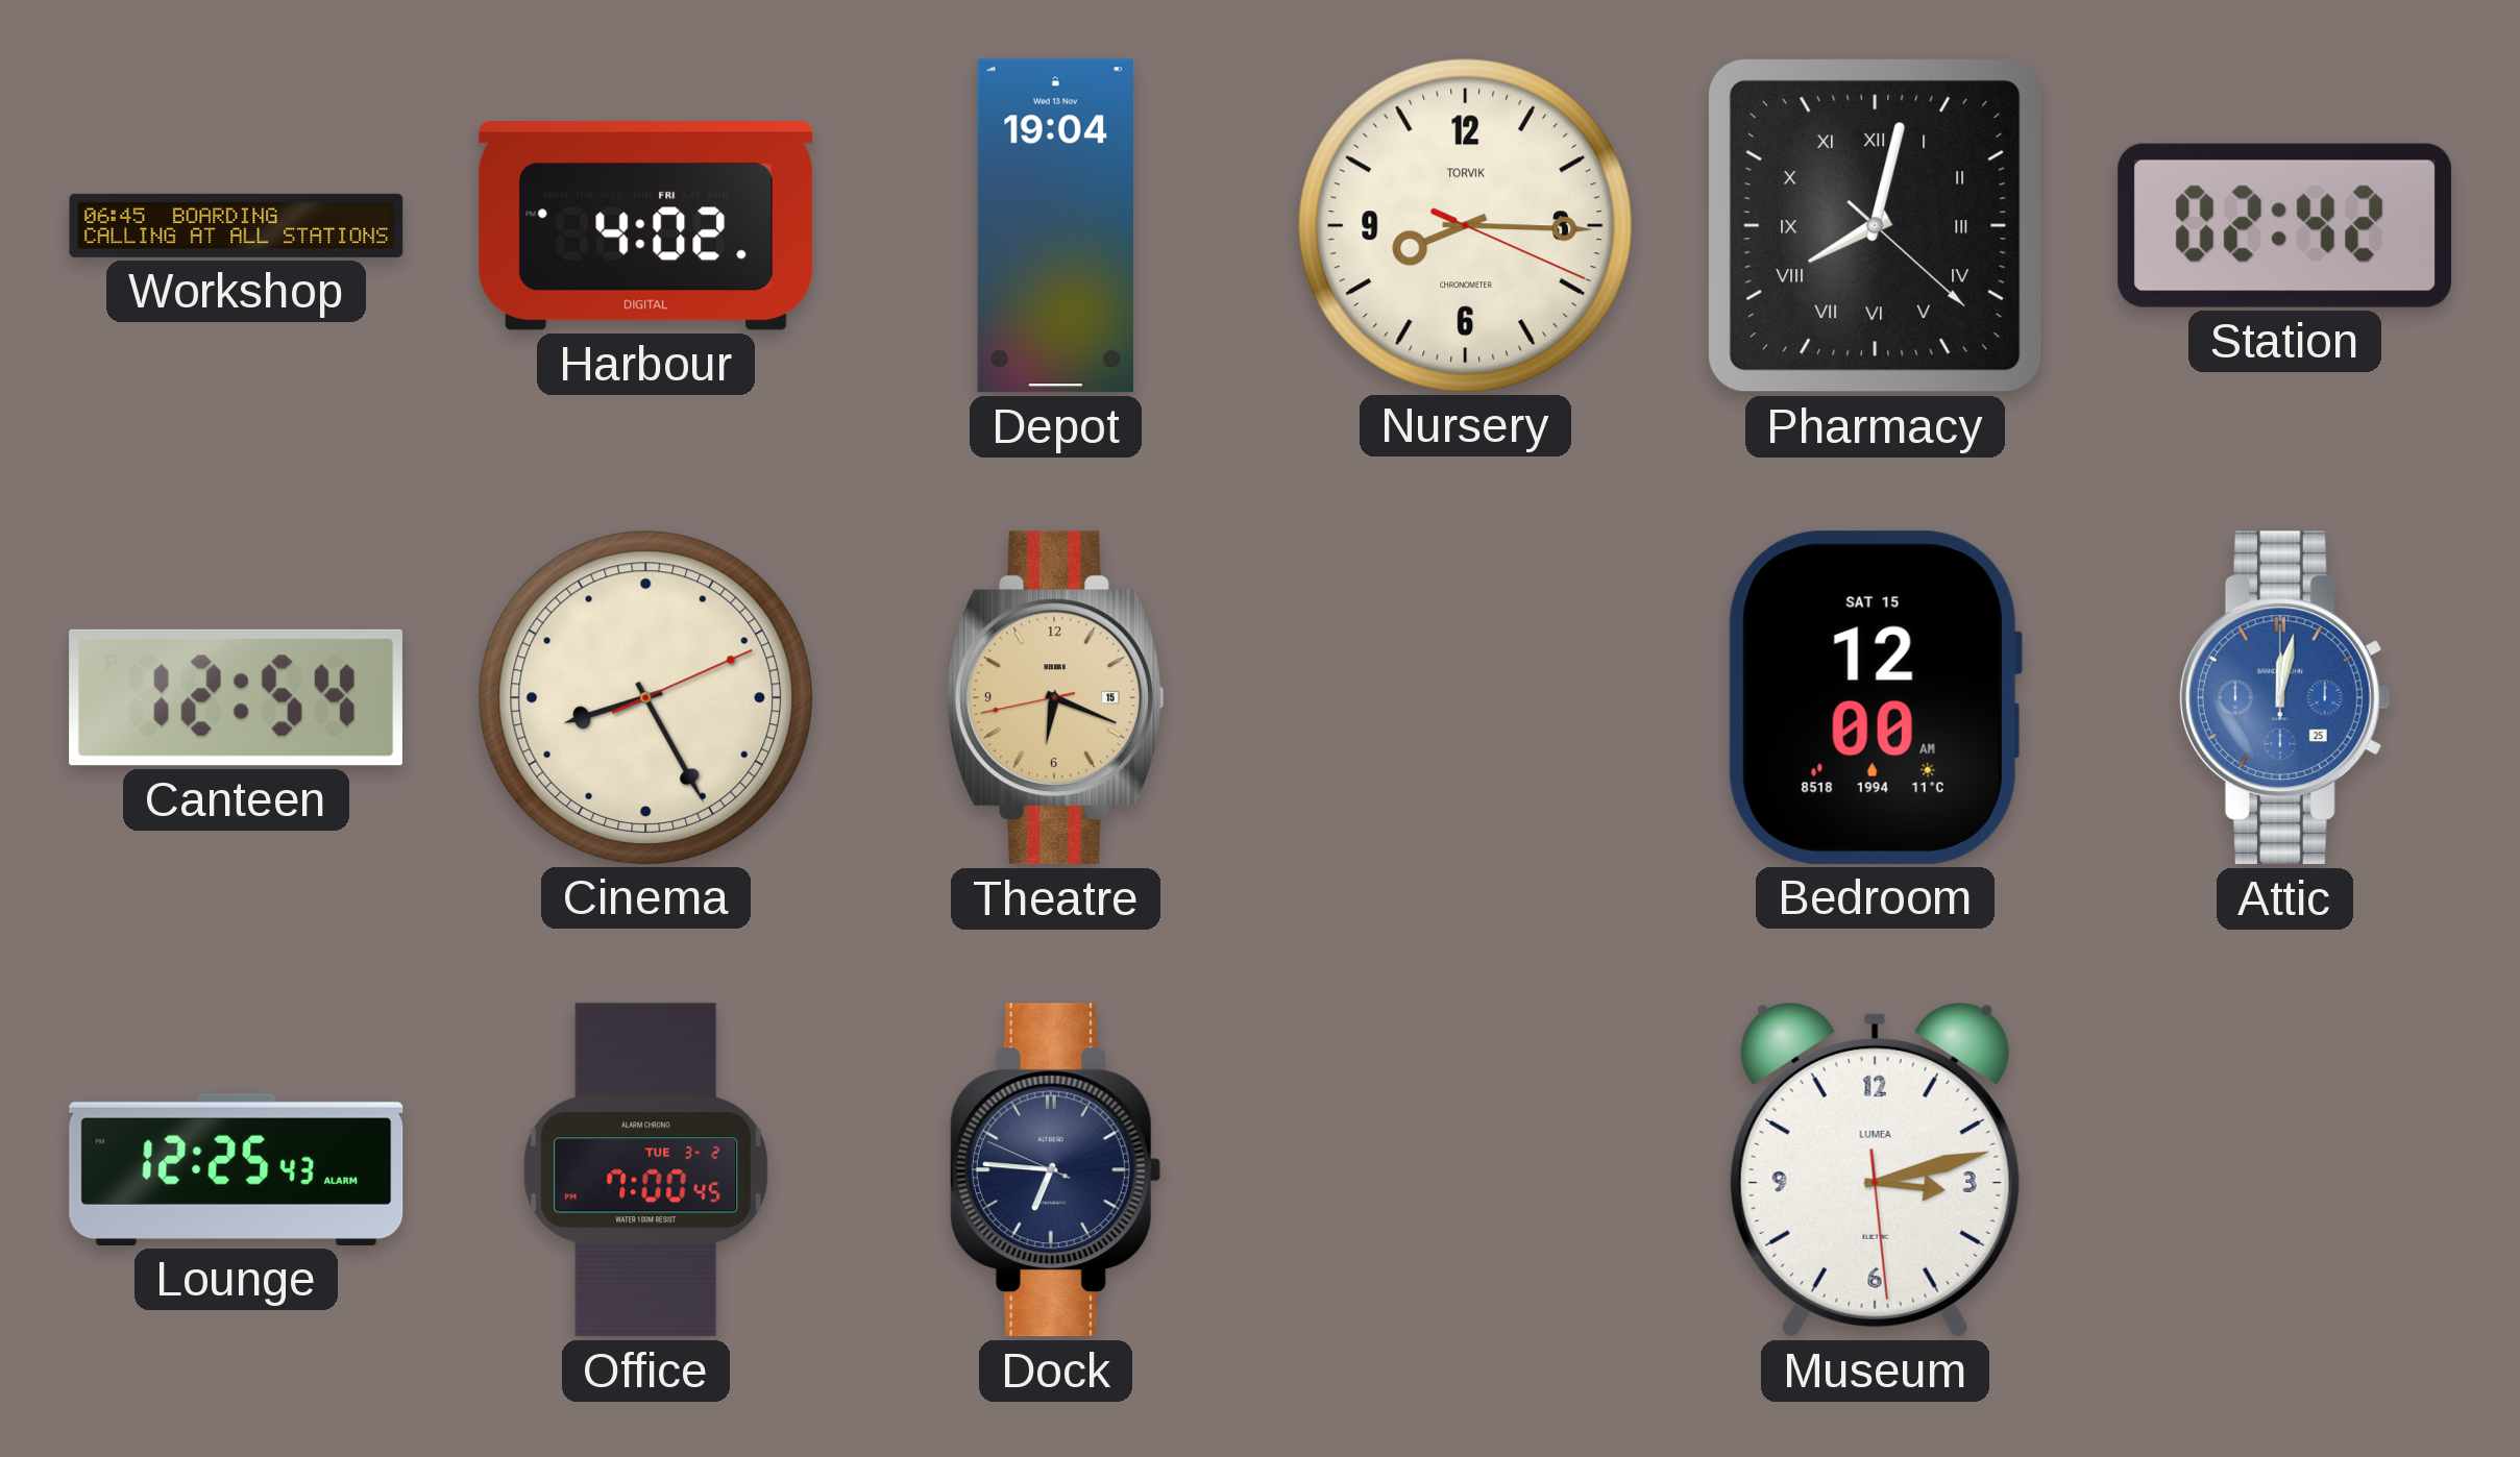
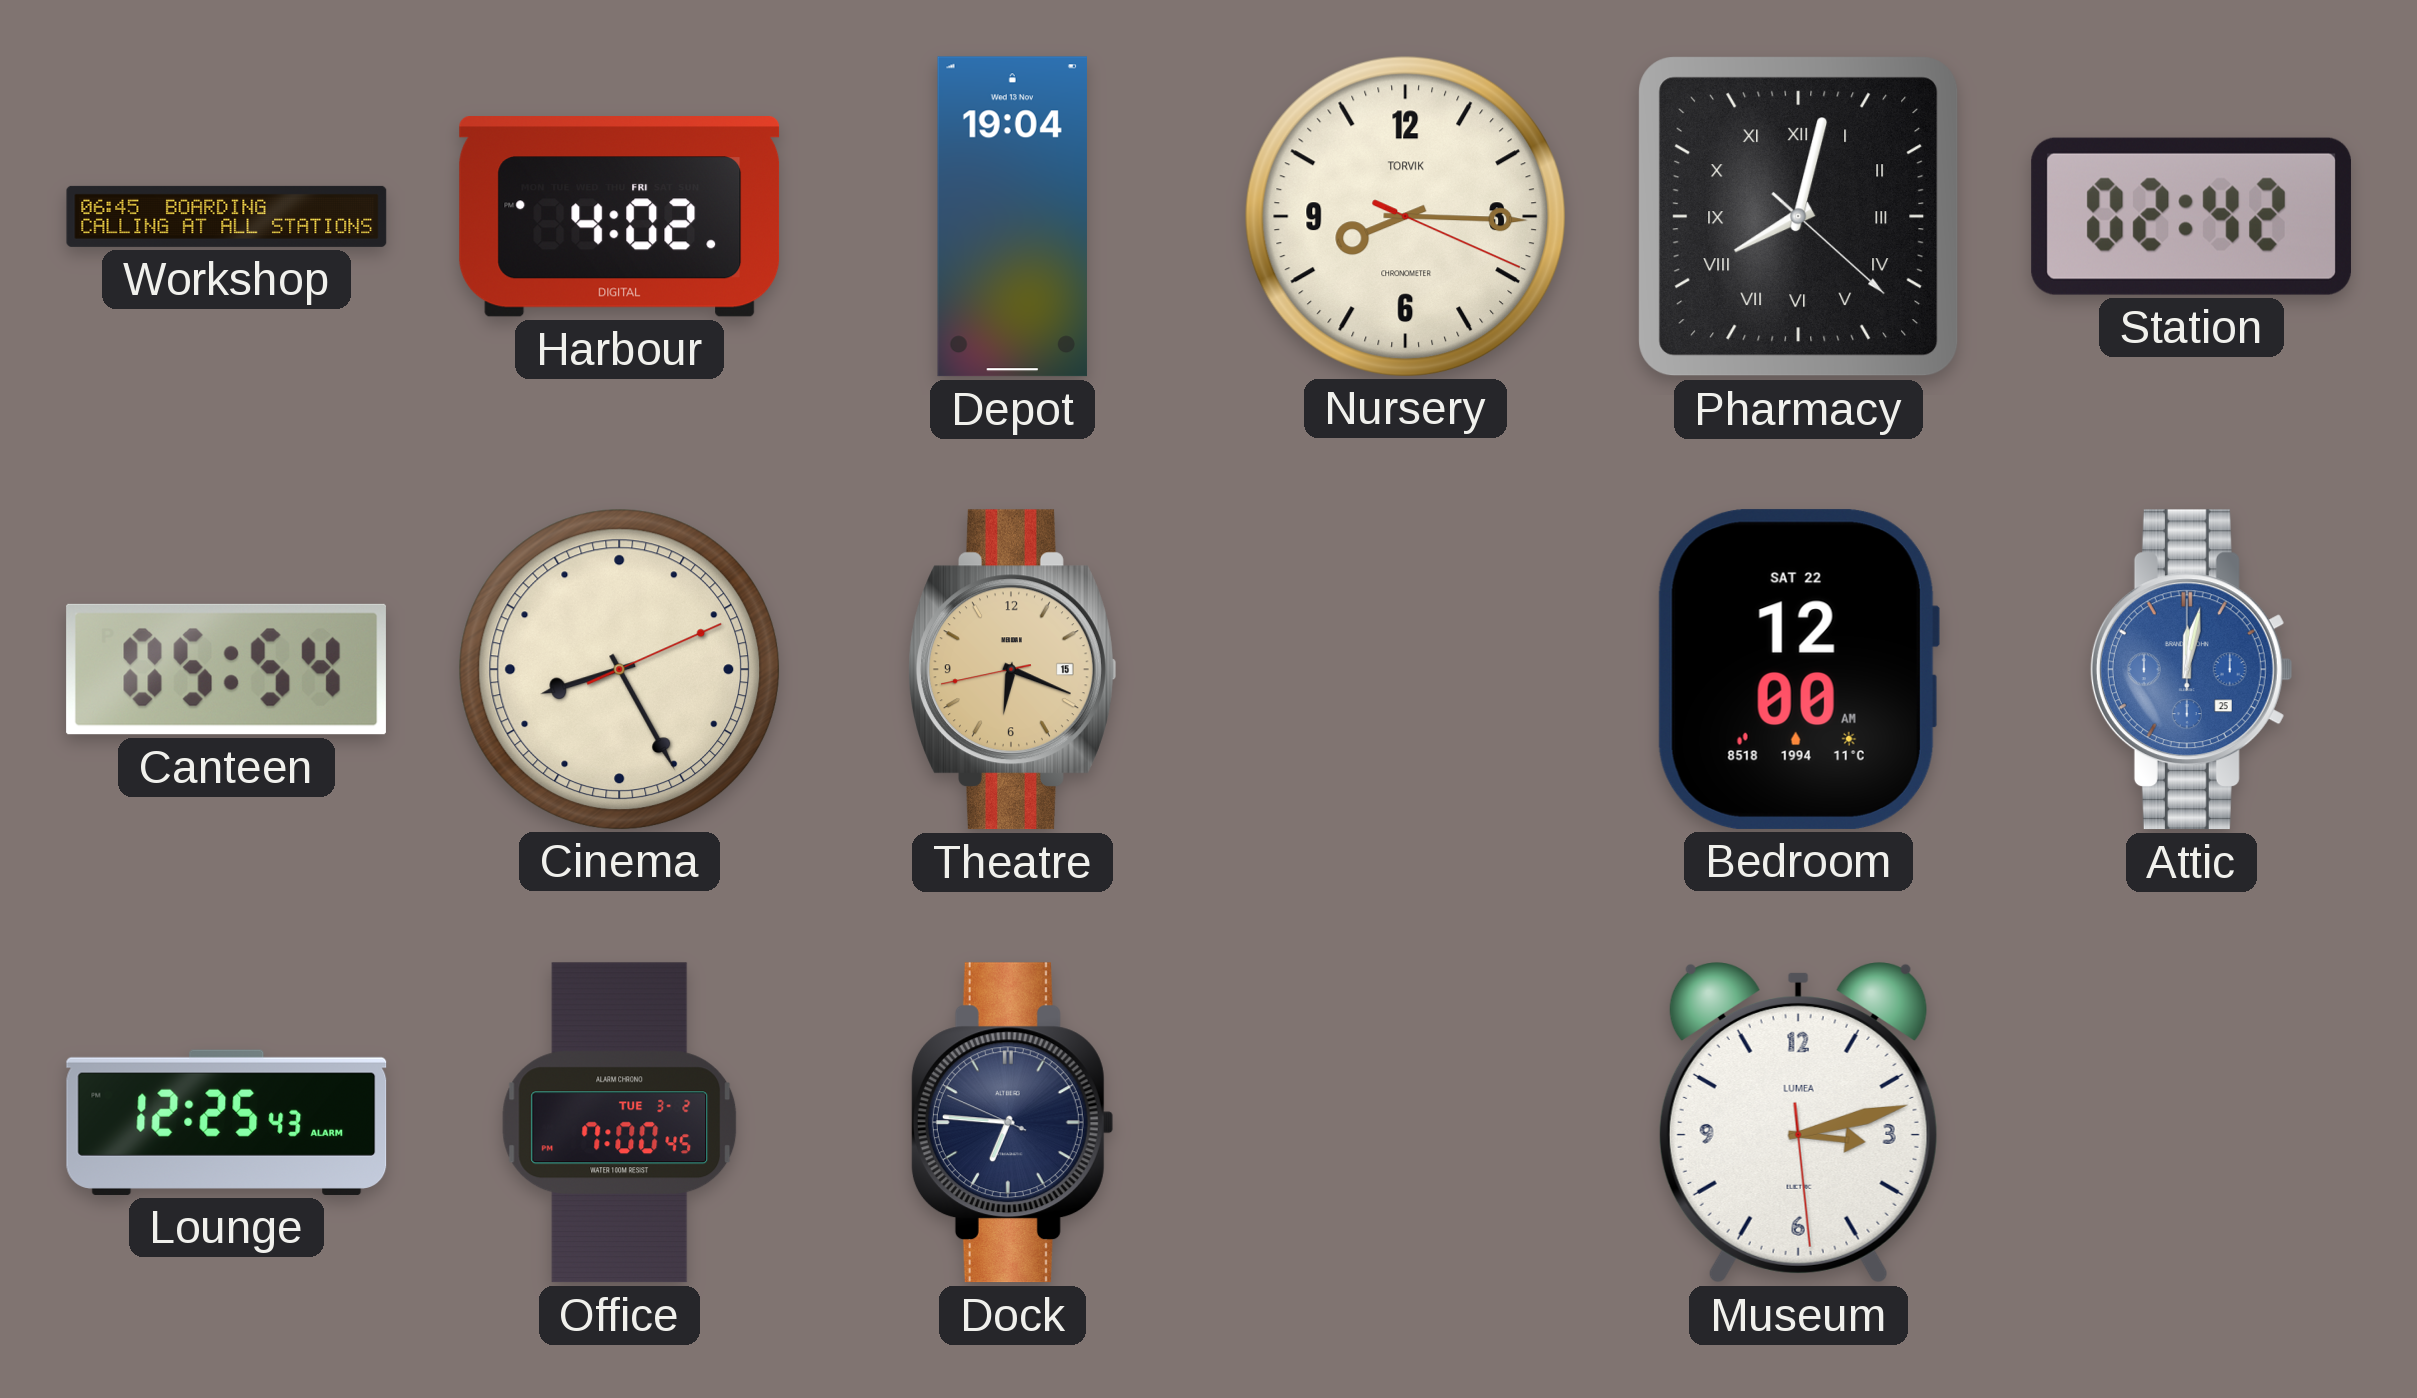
Canteen: 12:54 -> 05:54
Bedroom date: SAT 15 -> SAT 22
